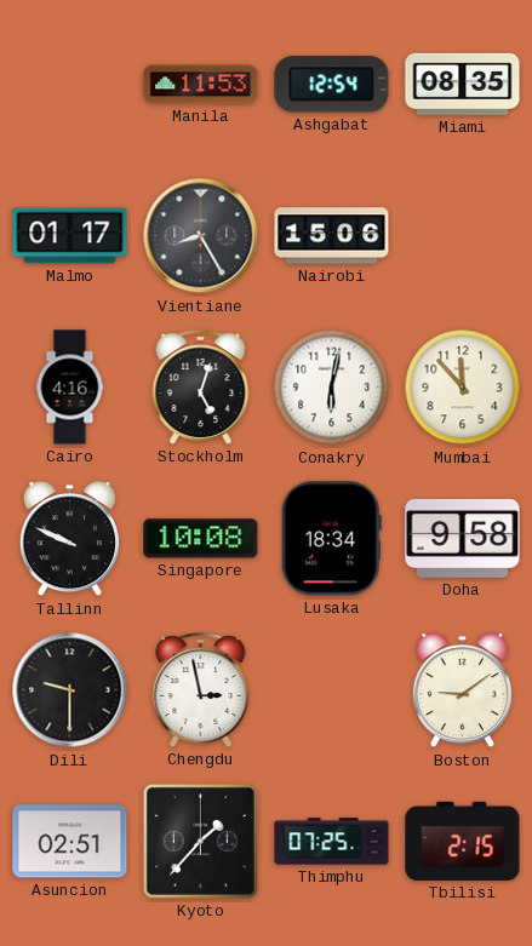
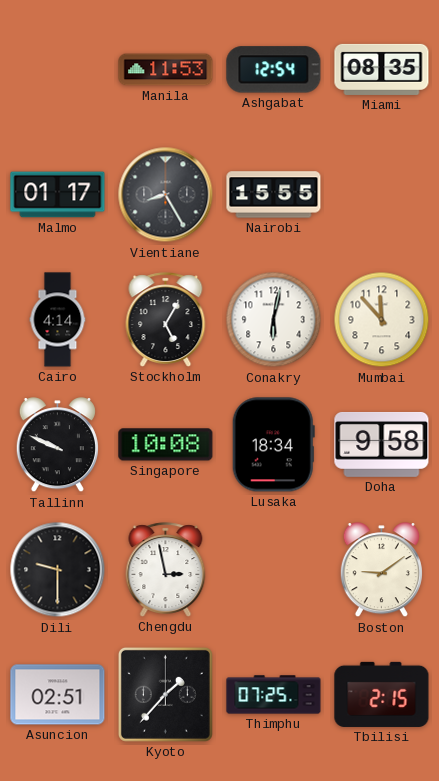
Nairobi: 15:06 -> 15:55
Cairo: 4:16 -> 4:14
Stockholm: 5:03 -> 5:05
